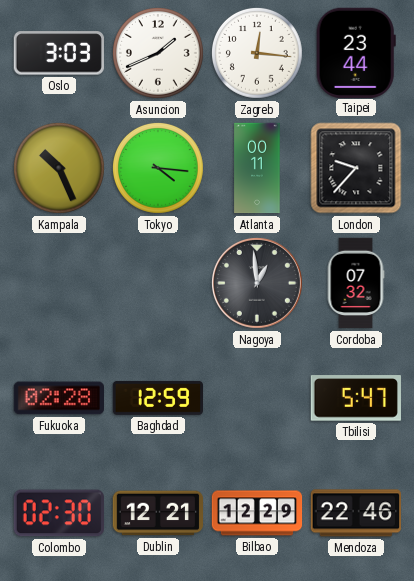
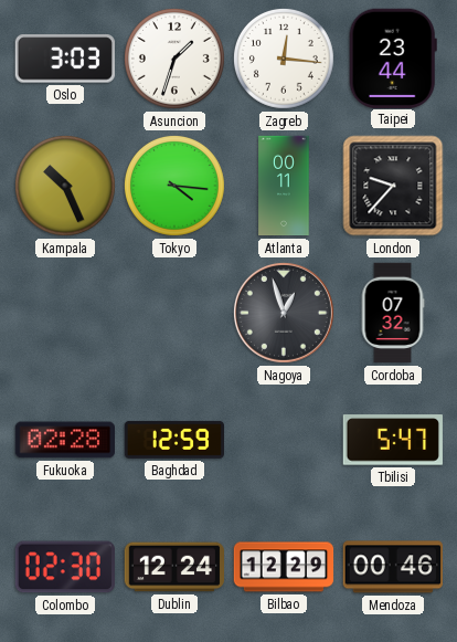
Asuncion: 1:41 -> 1:33
Nagoya: 12:59 -> 12:57
Dublin: 12:21 -> 12:24
Mendoza: 22:46 -> 00:46
